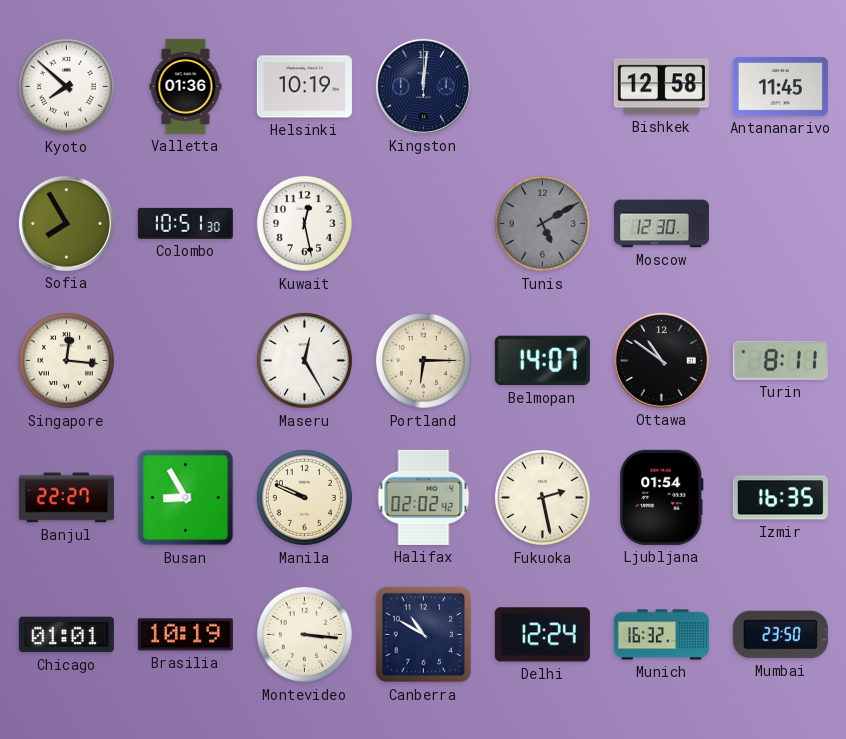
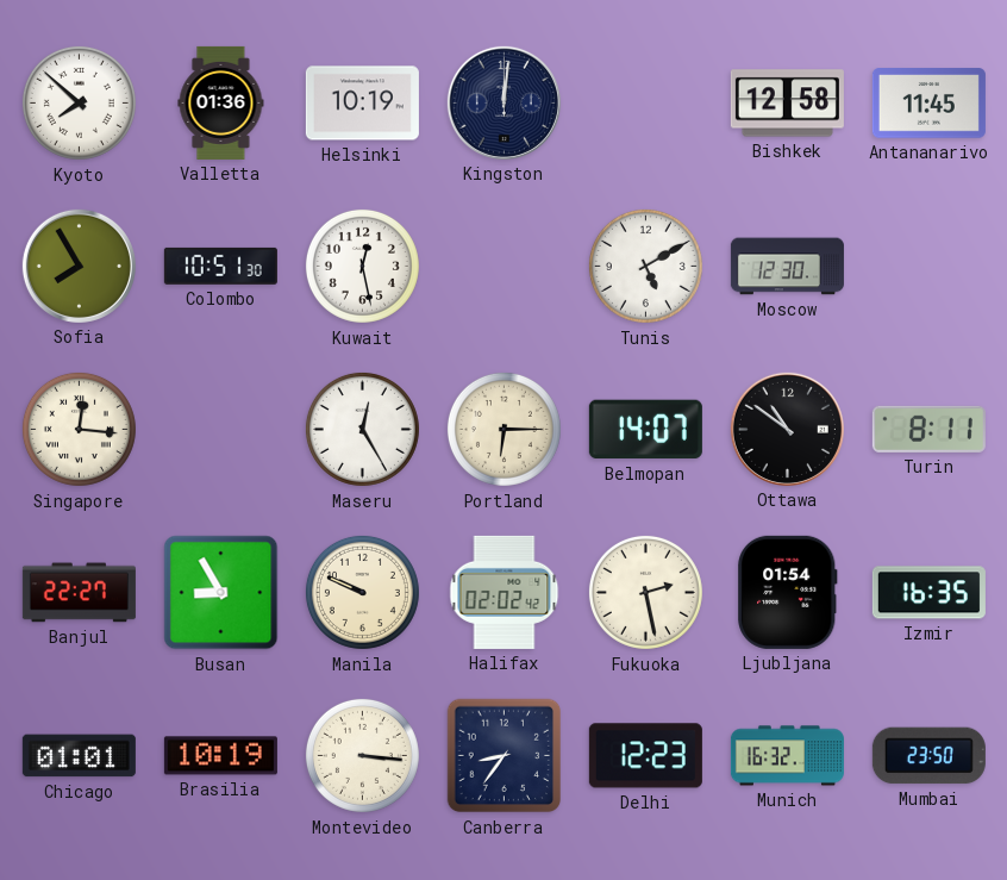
Tunis dial: grey -> white
Canberra: 10:50 -> 8:36
Delhi: 12:24 -> 12:23
